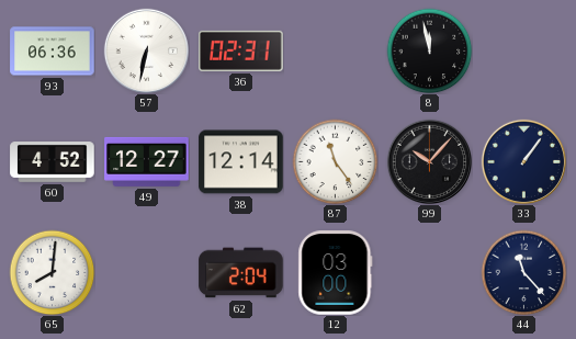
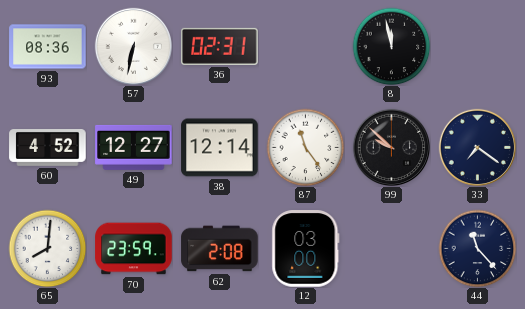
93: 06:36 -> 08:36
99: 10:07 -> 9:52
33: 1:06 -> 7:21
70: none -> 23:59
62: 2:04 -> 2:08
